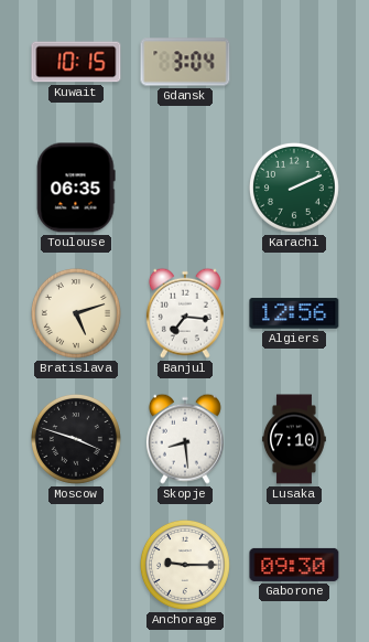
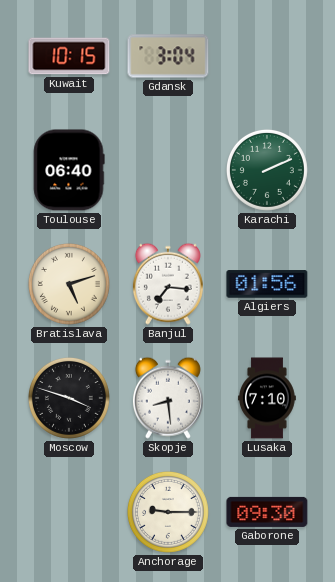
Toulouse: 06:35 -> 06:40
Algiers: 12:56 -> 01:56
